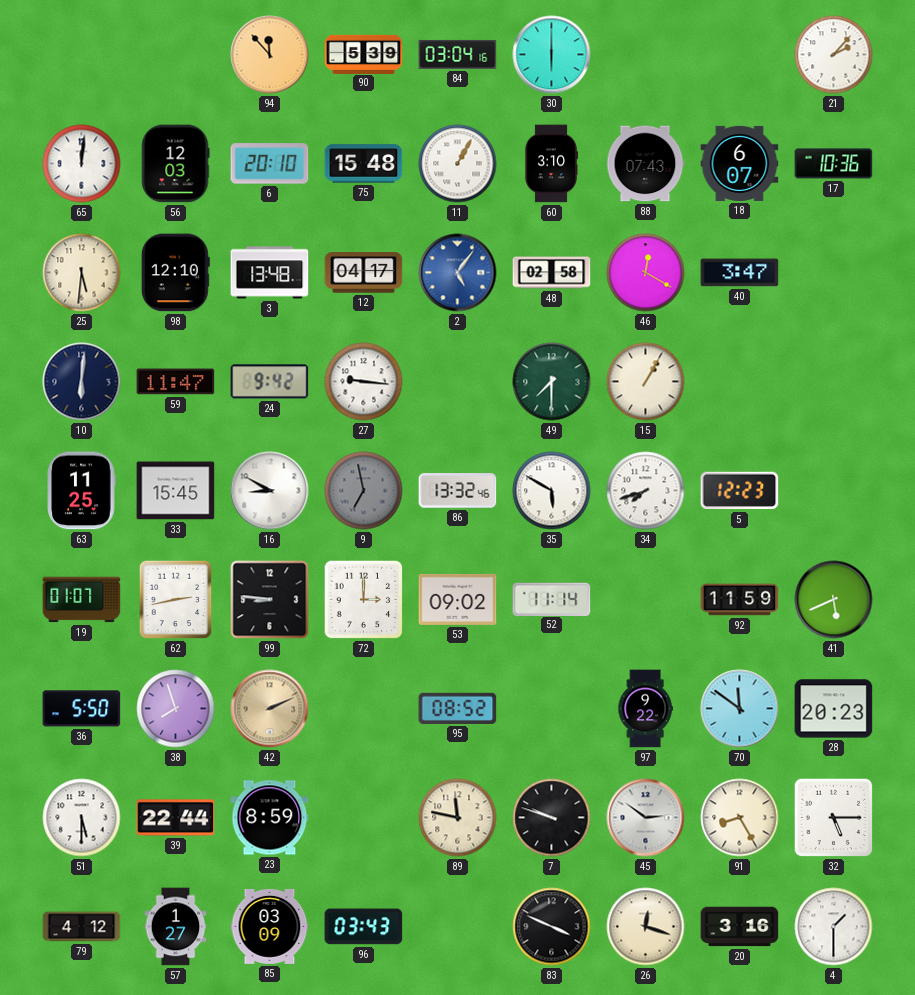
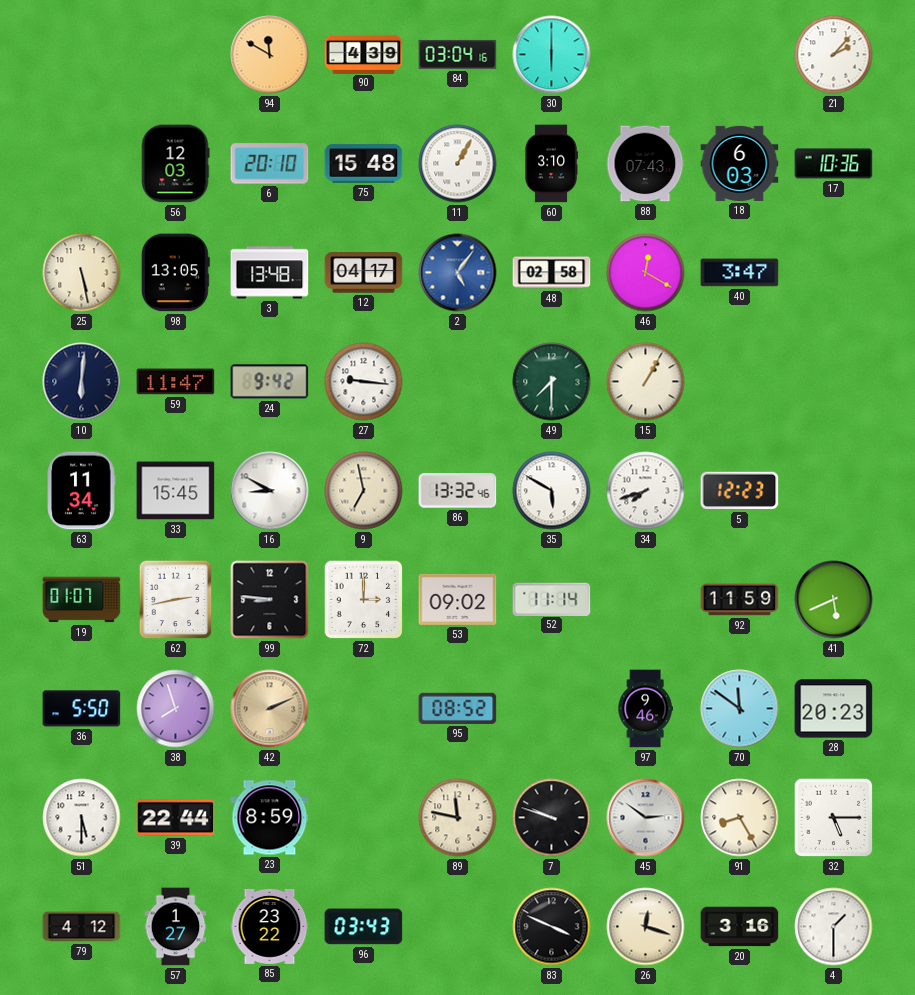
94: 11:53 -> 11:50
90: 5:39 -> 4:39
65: 12:01 -> none
18: 6:07 -> 6:03
25: 5:31 -> 5:28
98: 12:10 -> 13:05
63: 11:25 -> 11:34
9 dial: grey -> cream
97: 9:22 -> 9:46
85: 03:09 -> 23:22
